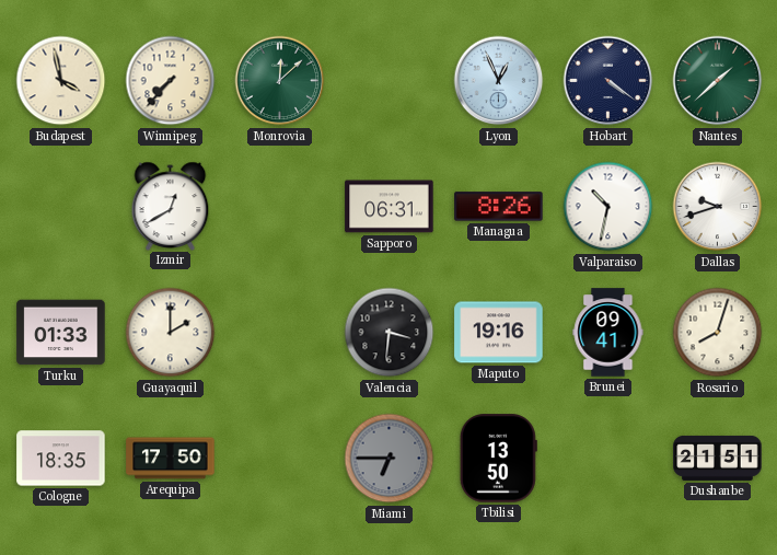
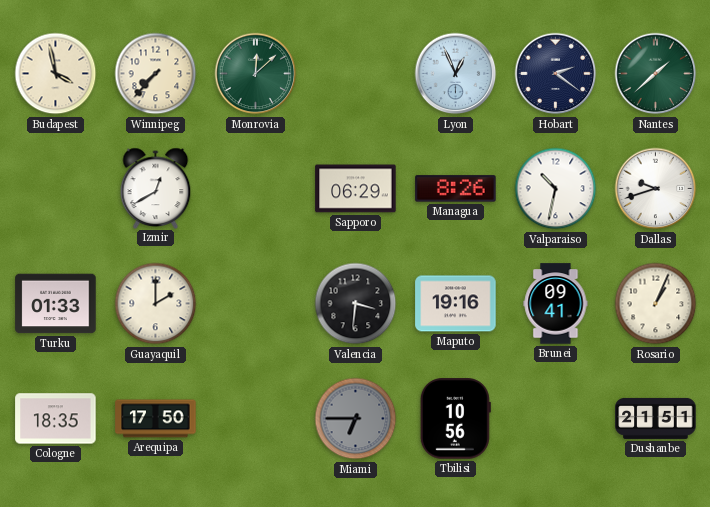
Hobart: 4:21 -> 2:21
Sapporo: 06:31 -> 06:29
Rosario: 8:03 -> 1:04
Tbilisi: 13:50 -> 10:56
